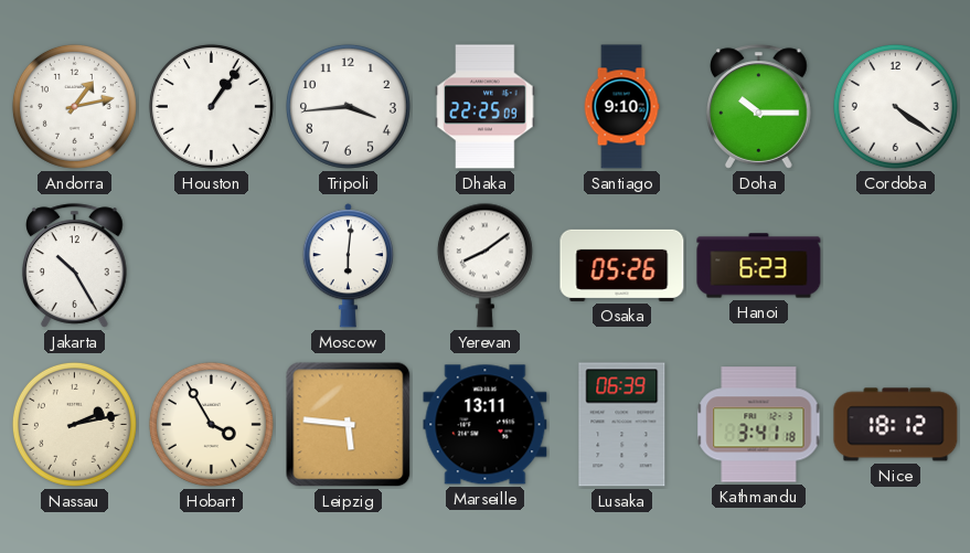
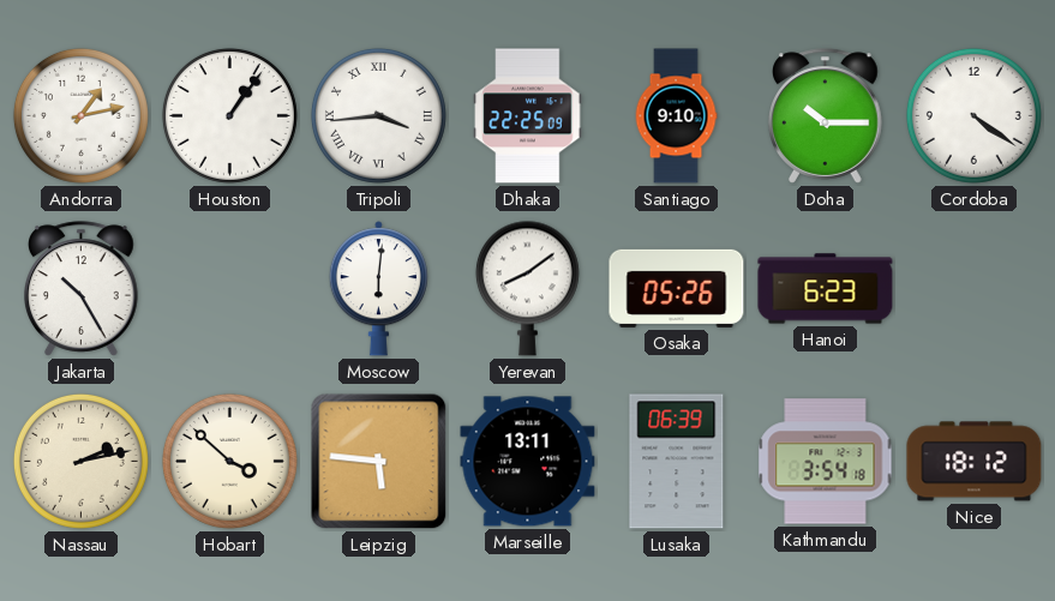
Tripoli numerals: Arabic -> Roman
Hobart: 3:55 -> 3:52
Kathmandu: 3:41 -> 3:54
